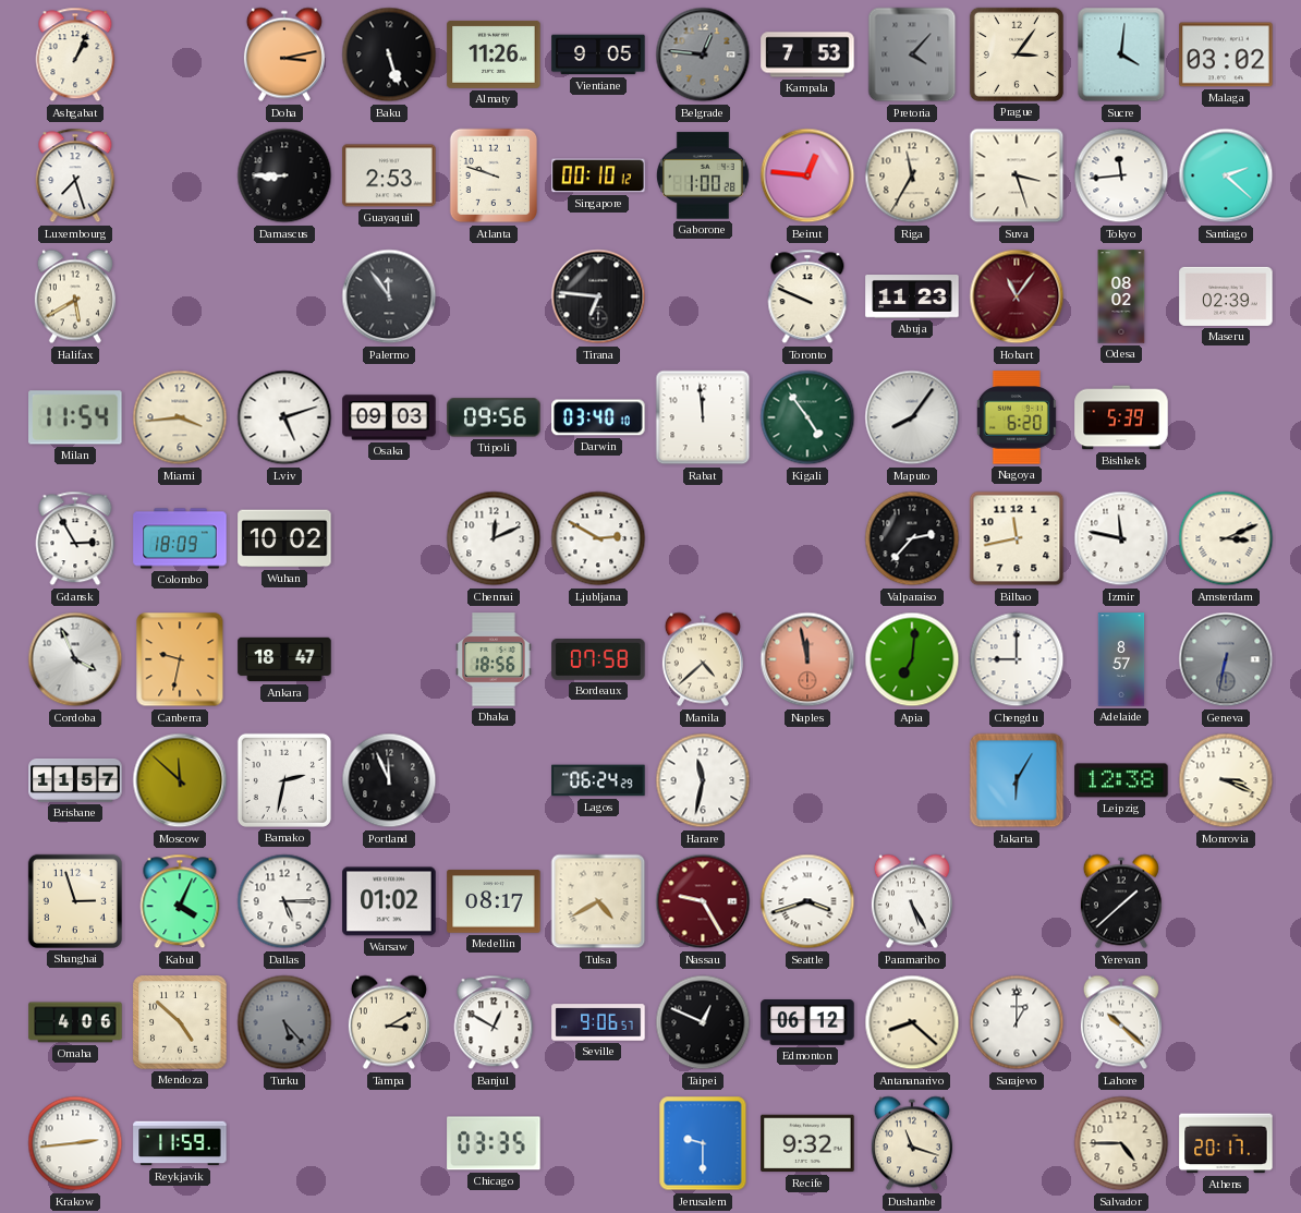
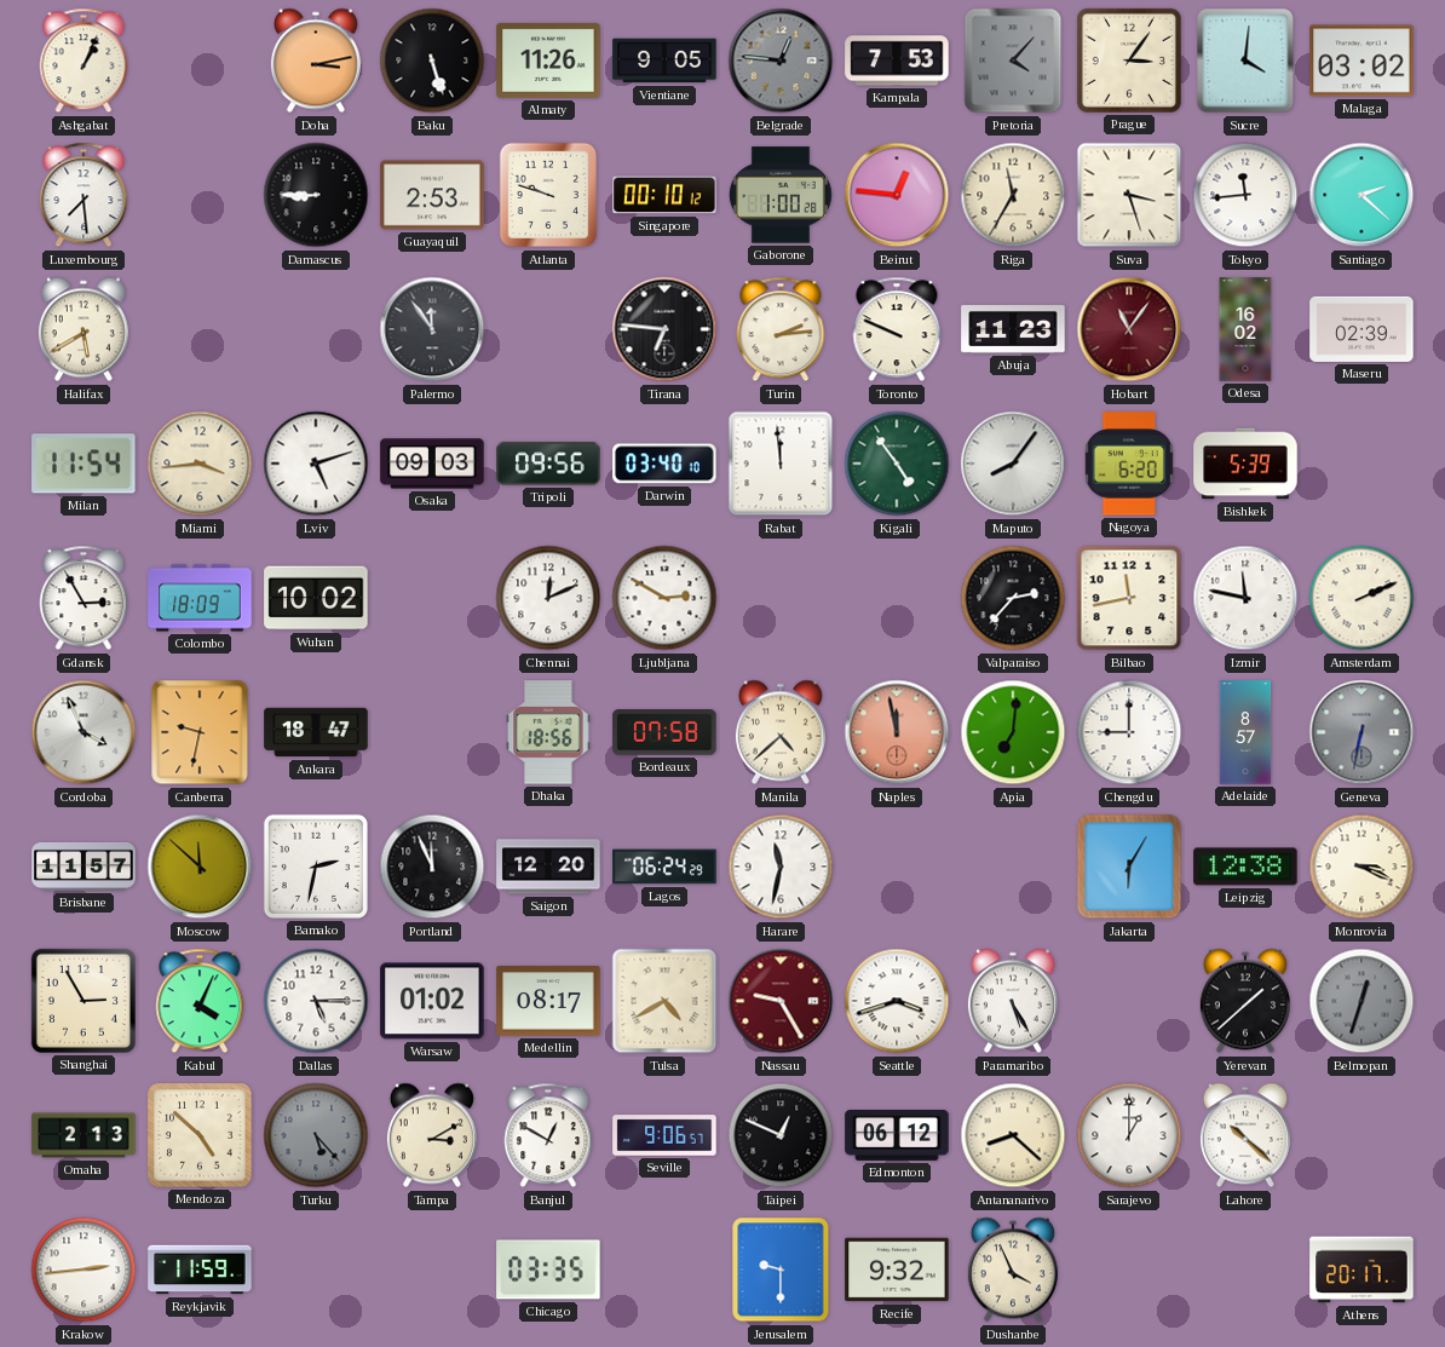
Luxembourg: 7:27 -> 7:29
Turin: none -> 2:14
Odesa: 08:02 -> 16:02
Amsterdam: 3:11 -> 2:11
Saigon: none -> 12:20
Shanghai: 2:57 -> 2:55
Belmopan: none -> 12:33
Omaha: 4:06 -> 2:13
Dushanbe: 11:18 -> 3:56
Salvador: 4:45 -> none
